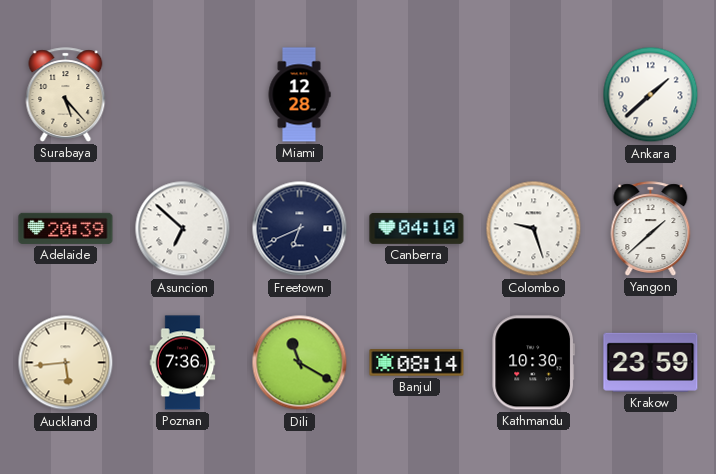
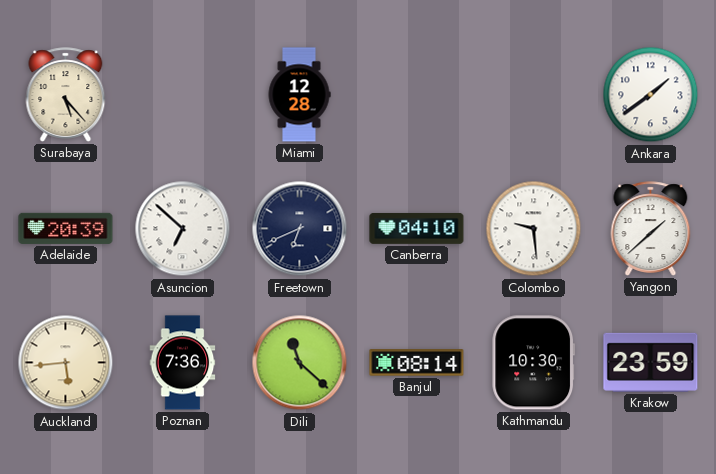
Ankara: 1:38 -> 1:39
Colombo: 9:27 -> 9:29
Dili: 11:20 -> 11:22
